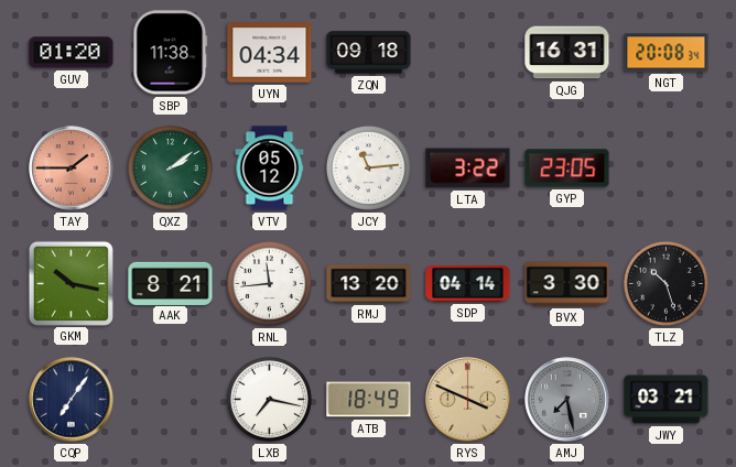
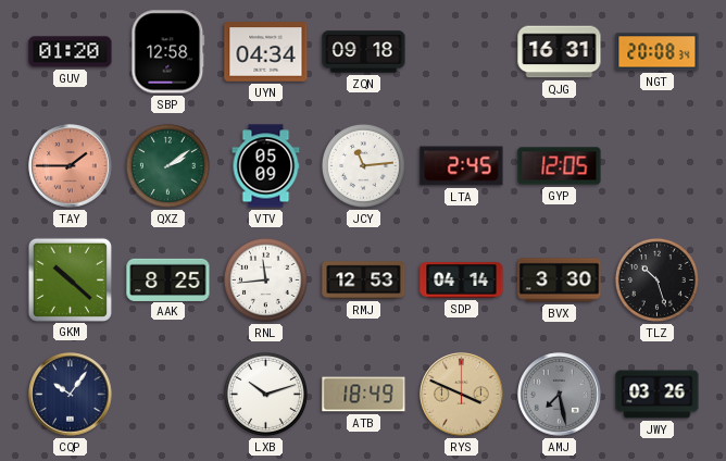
SBP: 11:38 -> 12:58
VTV: 05:12 -> 05:09
LTA: 3:22 -> 2:45
GYP: 23:05 -> 12:05
GKM: 10:17 -> 10:22
AAK: 8:21 -> 8:25
RMJ: 13:20 -> 12:53
CQP: 7:06 -> 10:06
LXB: 7:17 -> 10:12
JWY: 03:21 -> 03:26
